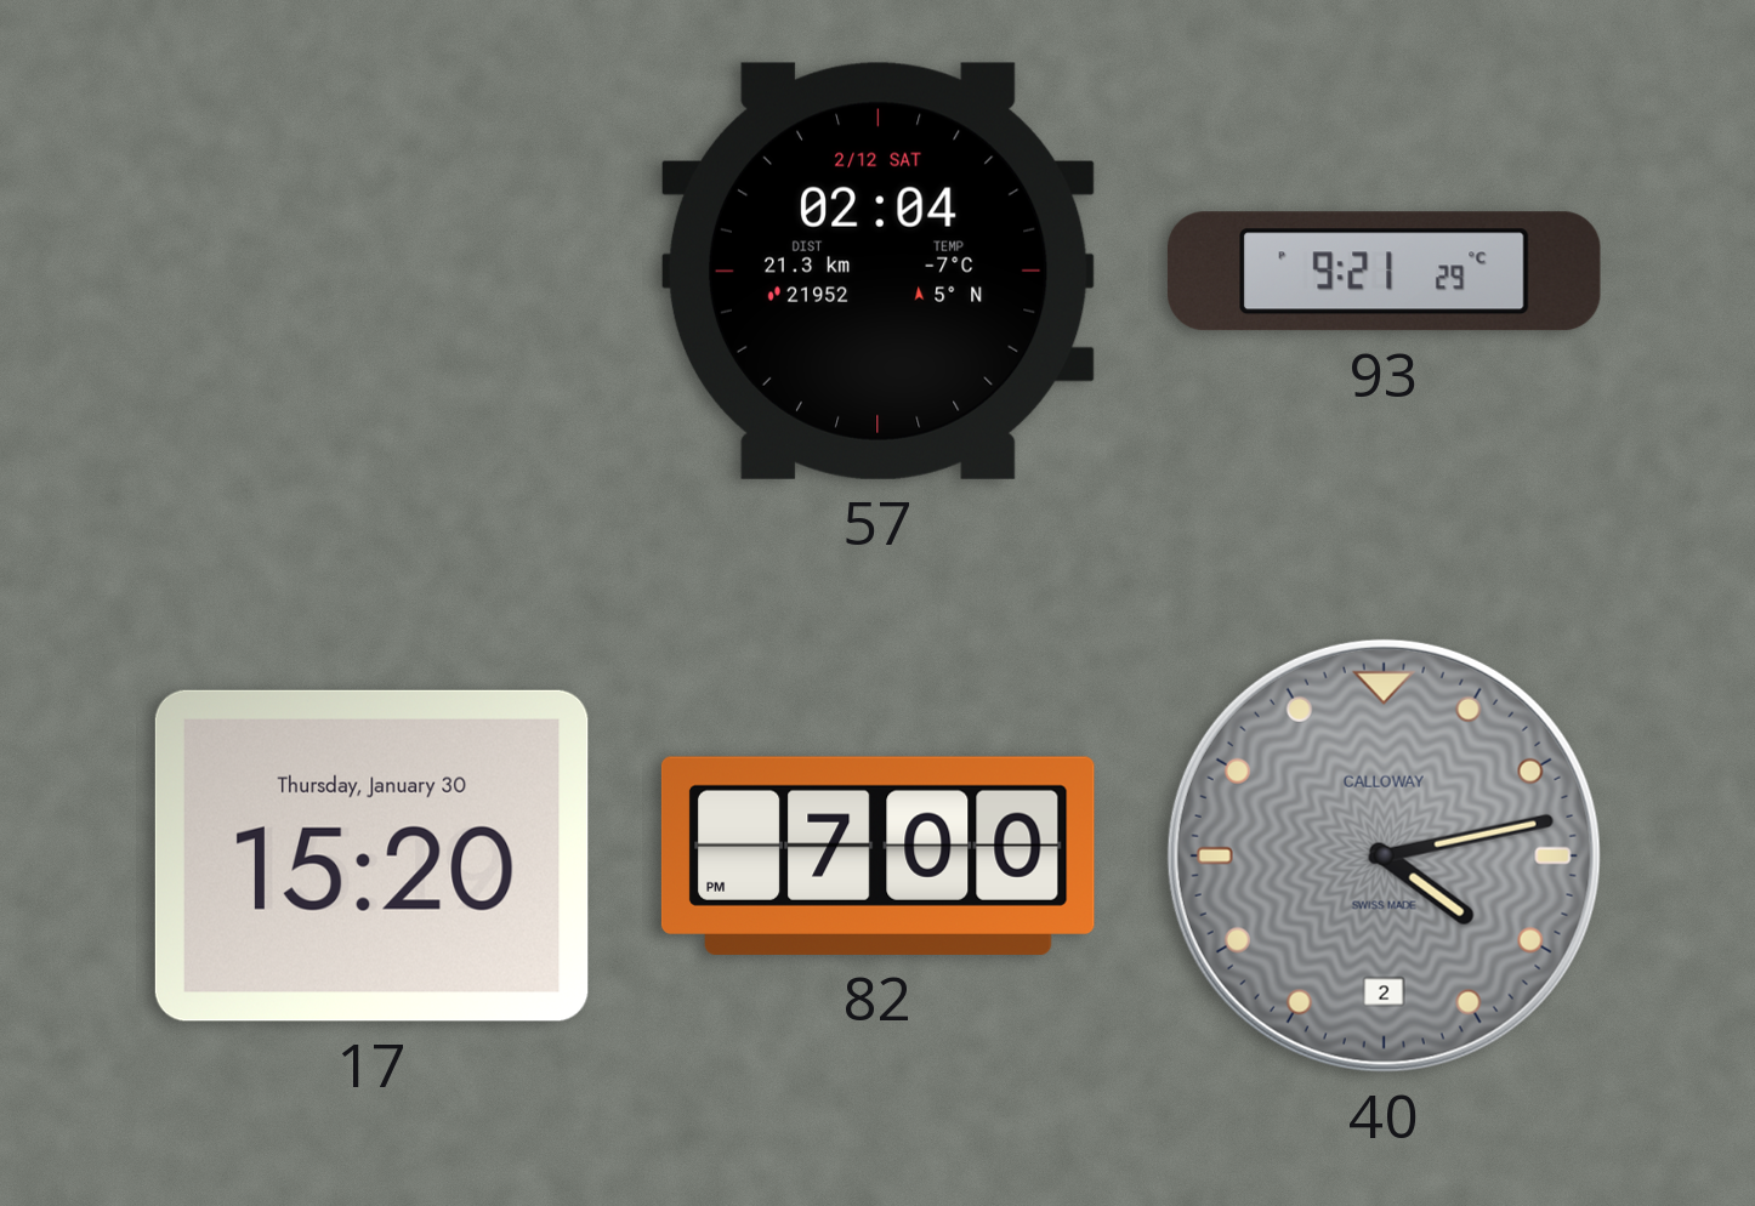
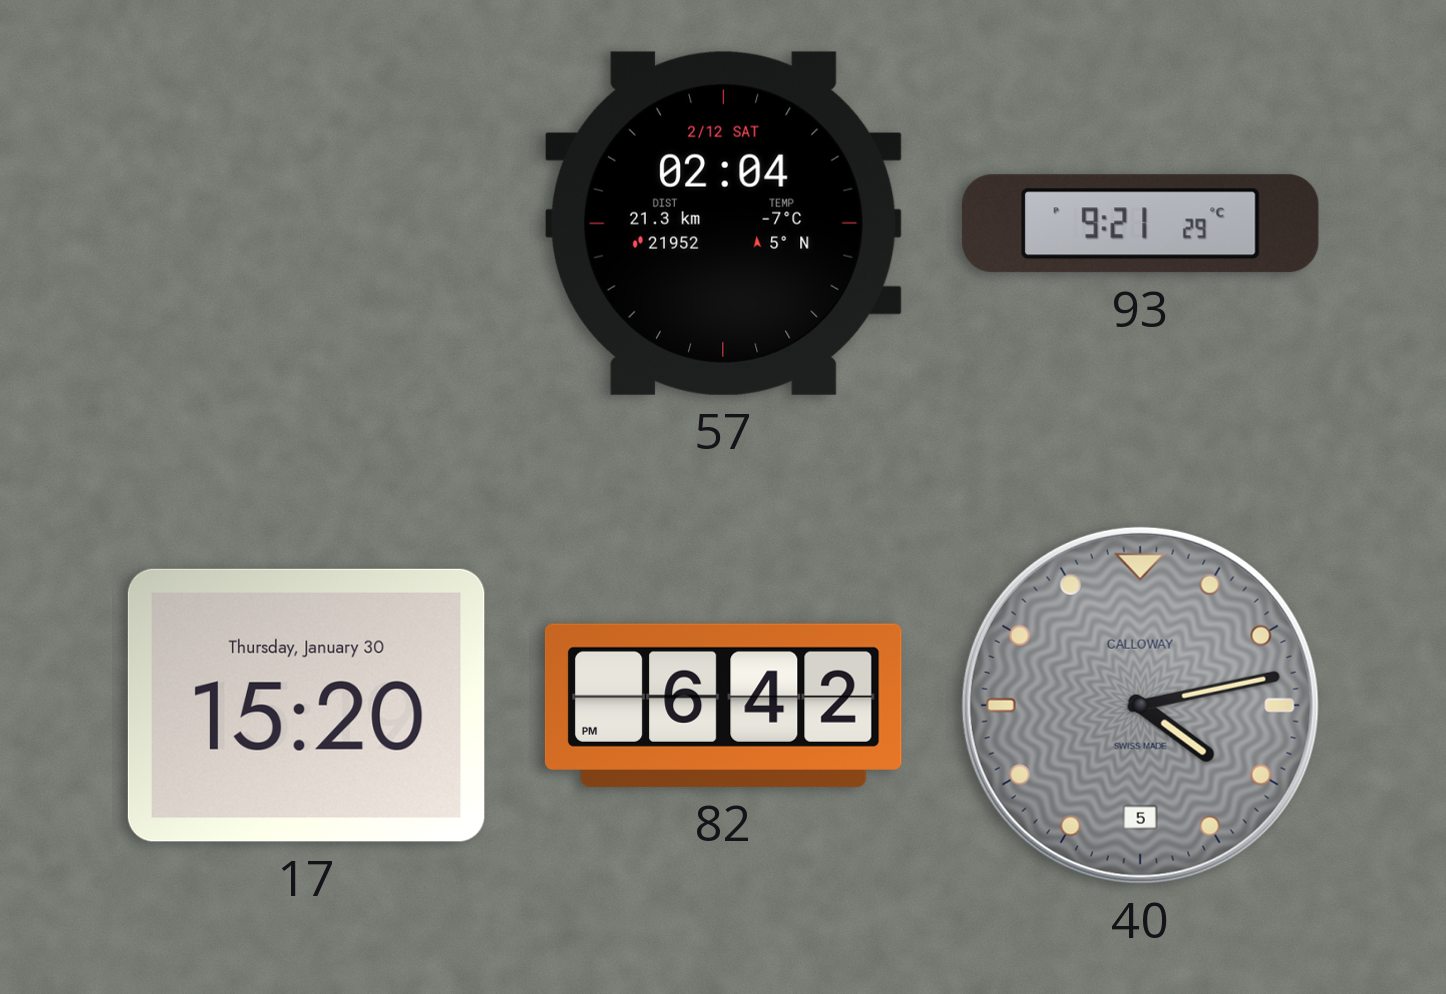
82: 7:00 -> 6:42
40 date: 2 -> 5
